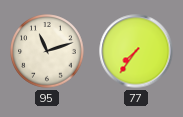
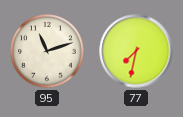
77: 7:36 -> 7:32
